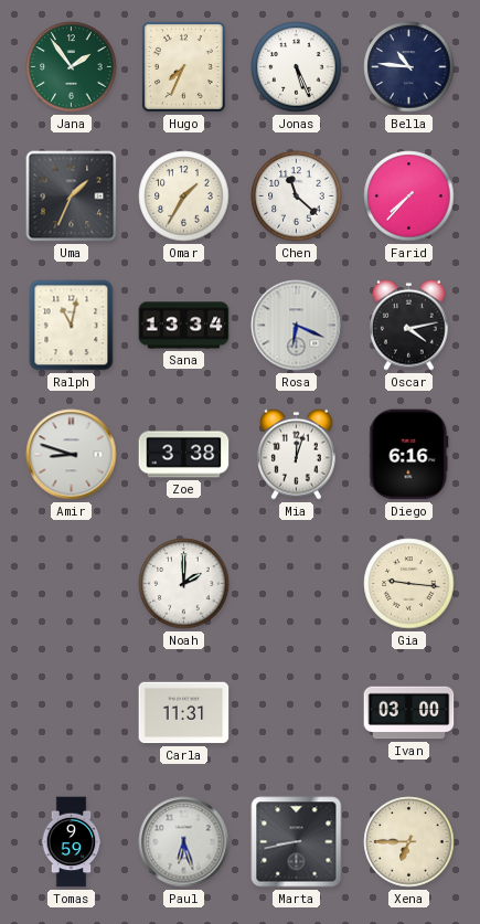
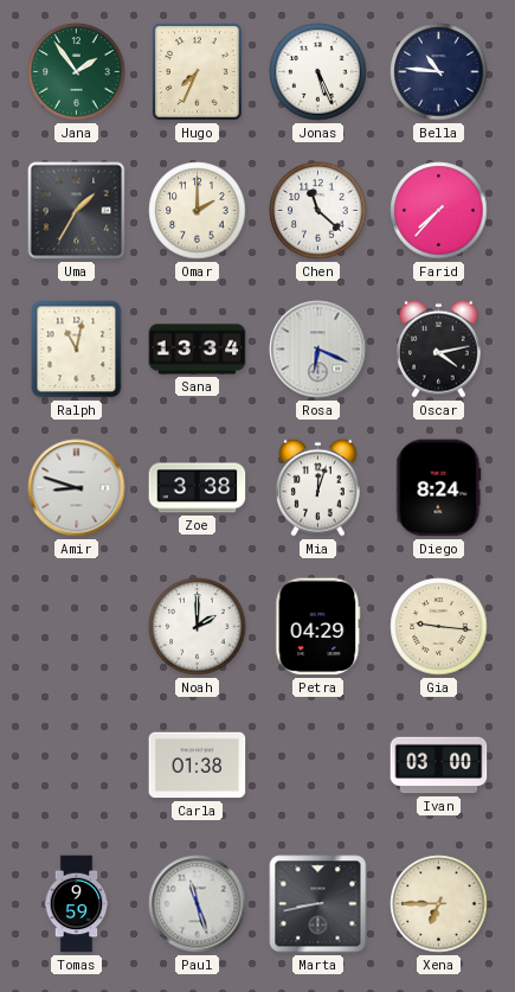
Uma: 1:34 -> 1:35
Omar: 1:35 -> 2:00
Diego: 6:16 -> 8:24
Petra: none -> 04:29
Carla: 11:31 -> 01:38
Paul: 6:27 -> 11:27
